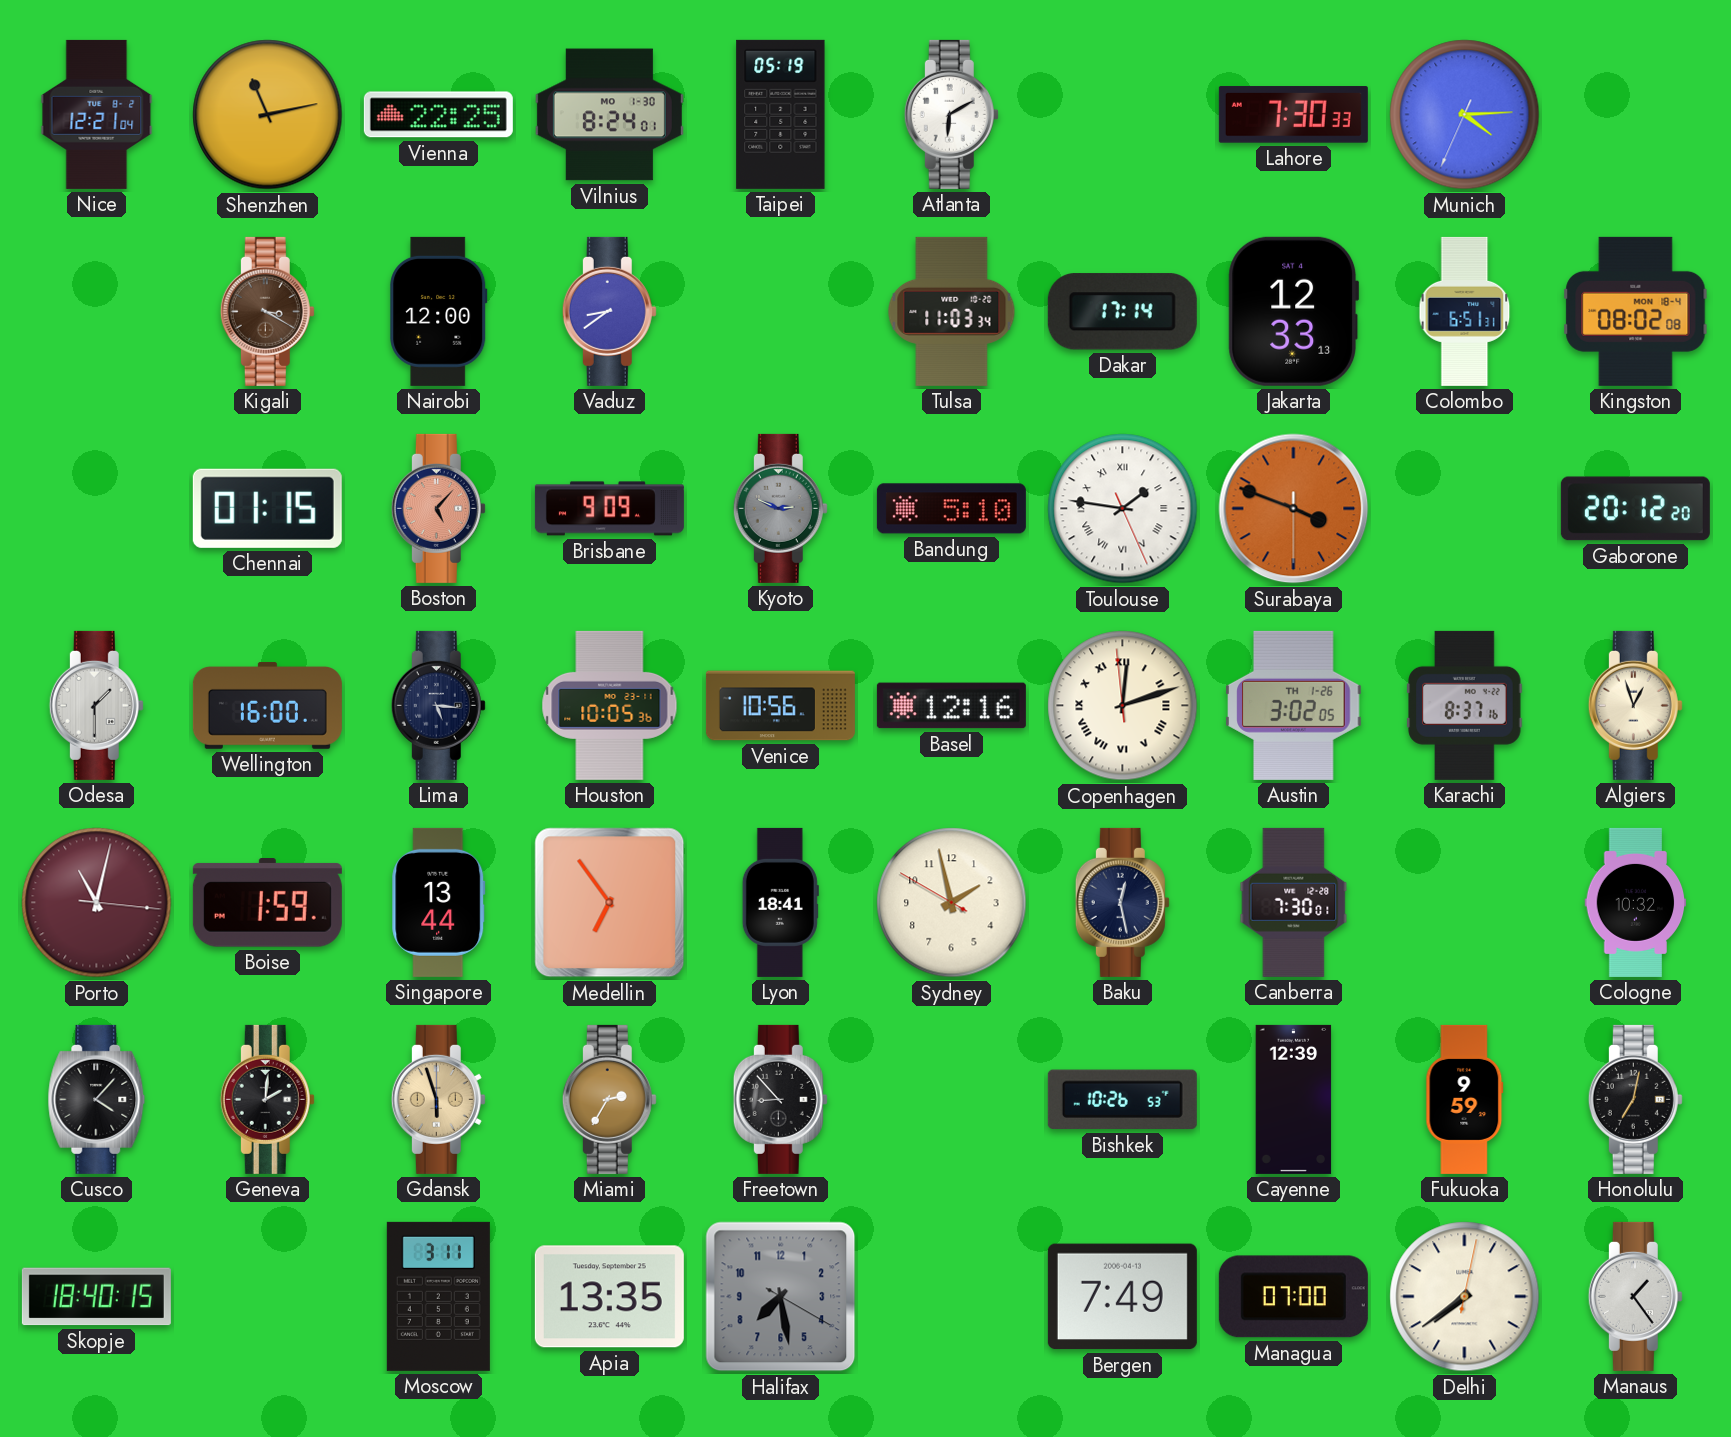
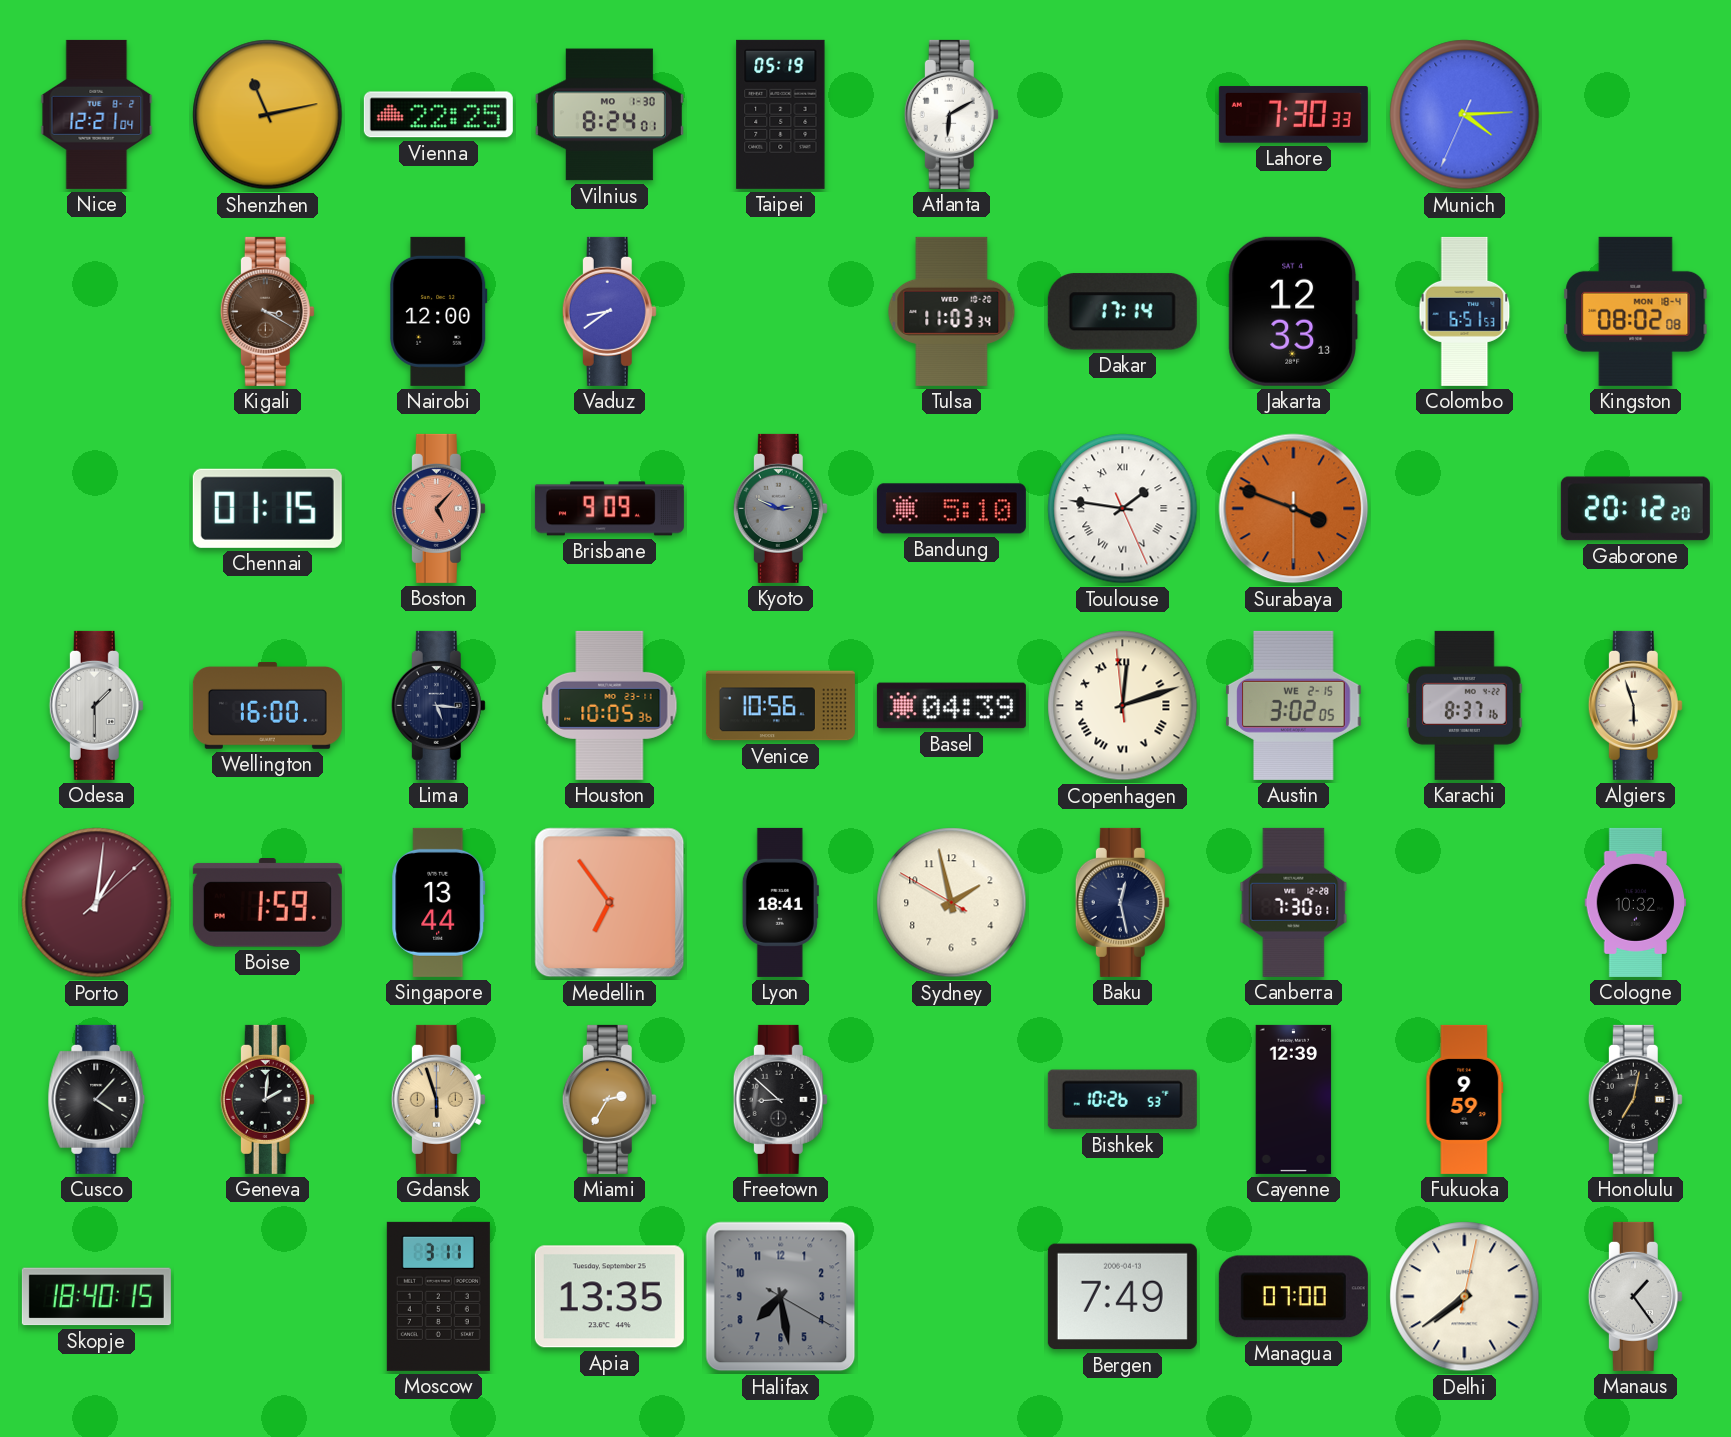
Colombo: 6:51:31 -> 6:51:53
Basel: 12:16 -> 04:39
Austin date: TH 1-26 -> WE 2-15
Algiers: 12:57 -> 5:57
Porto: 11:02 -> 1:01
Freetown: 8:53 -> 8:52
